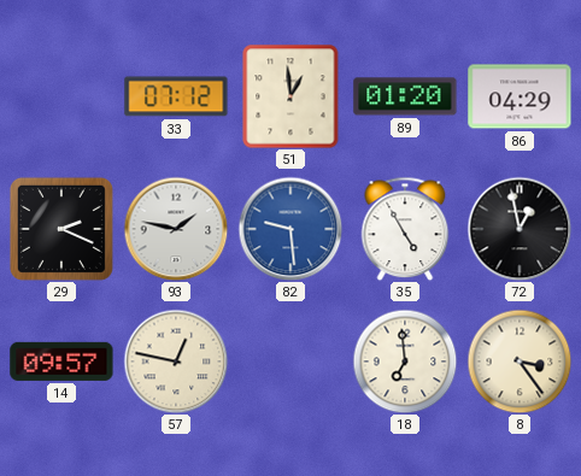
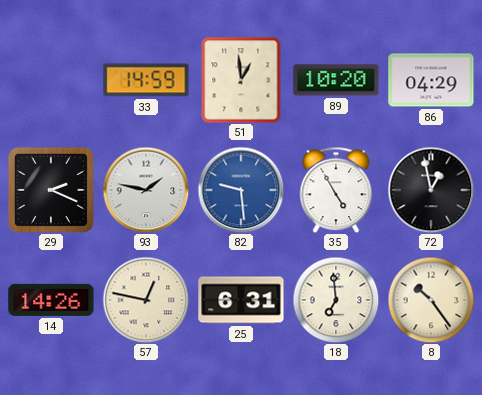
33: 07:12 -> 14:59
89: 01:20 -> 10:20
14: 09:57 -> 14:26
25: none -> 6:31
8: 3:24 -> 10:24
